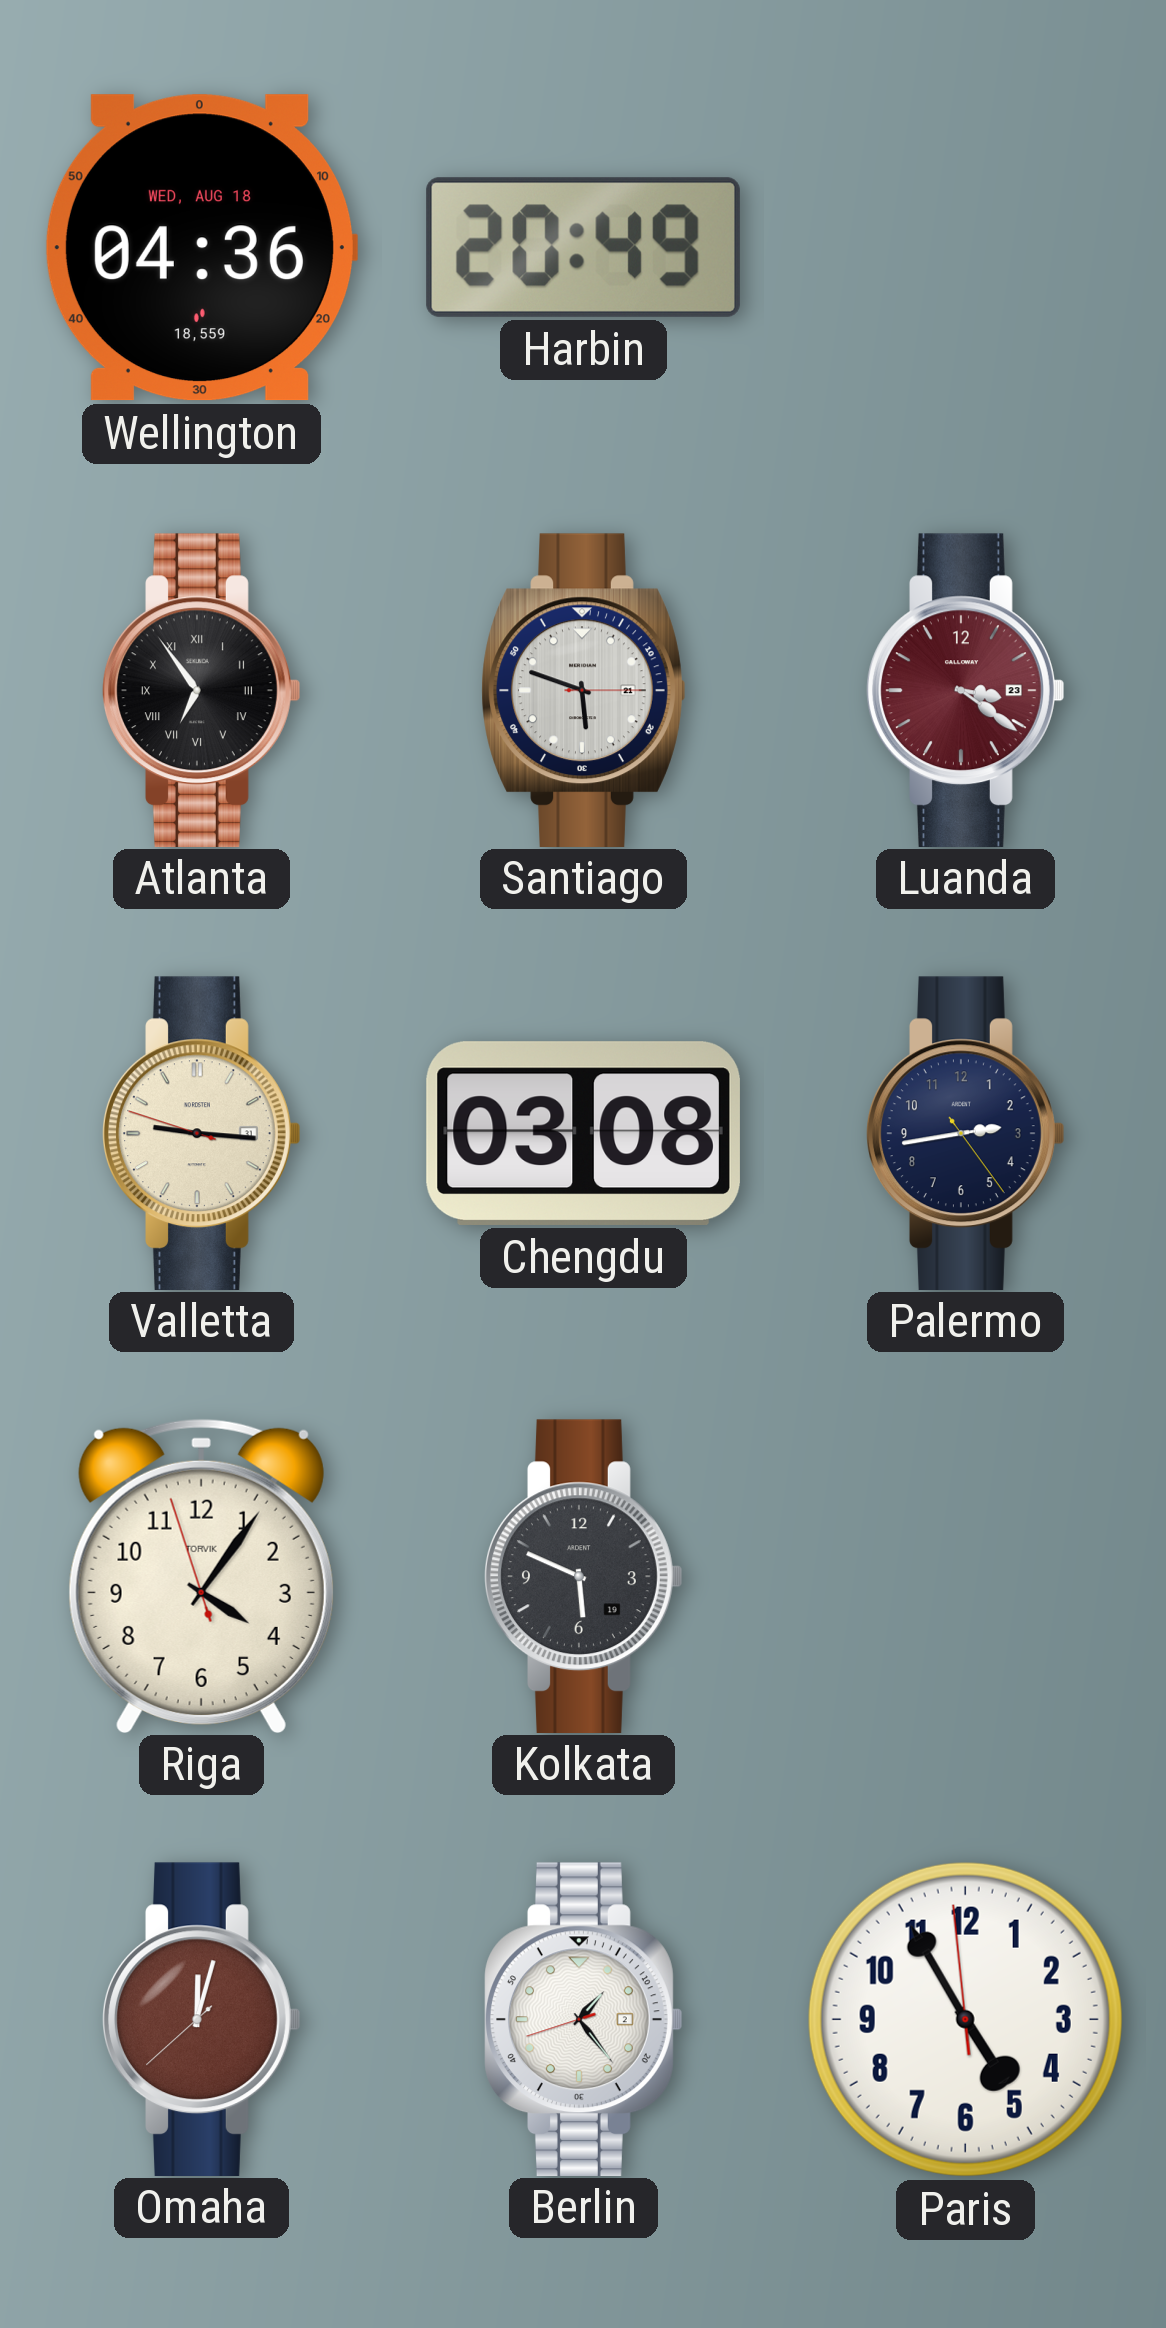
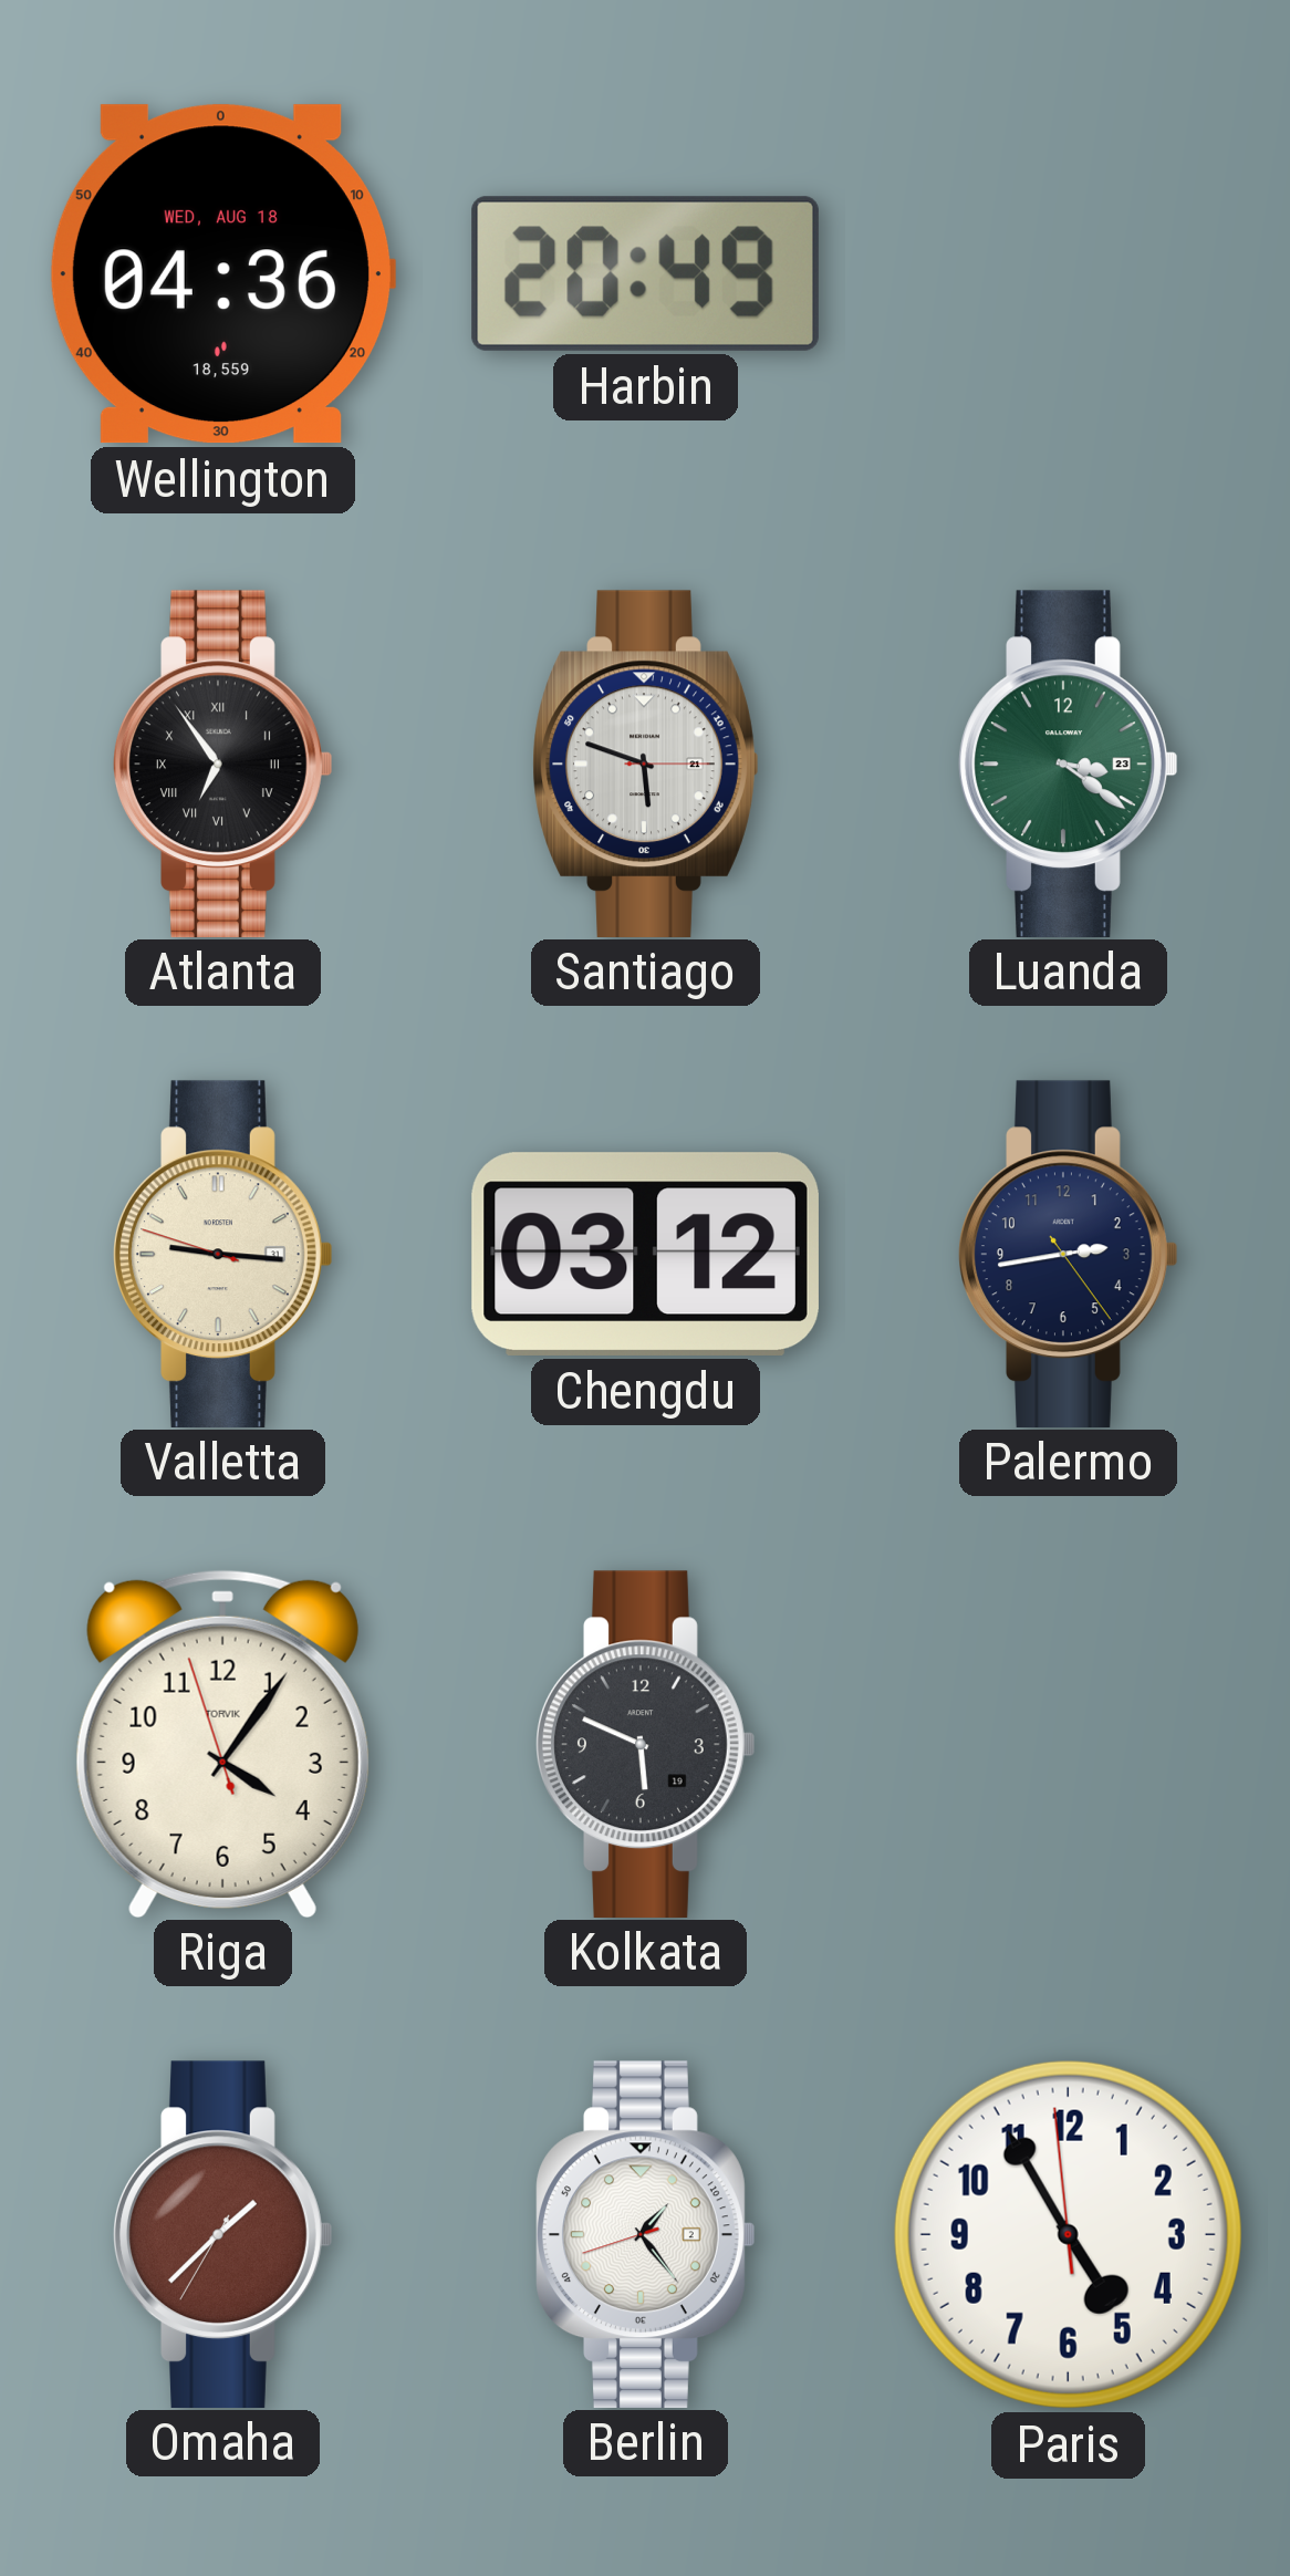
Luanda dial: burgundy -> green
Chengdu: 03:08 -> 03:12
Omaha: 12:02 -> 1:37
